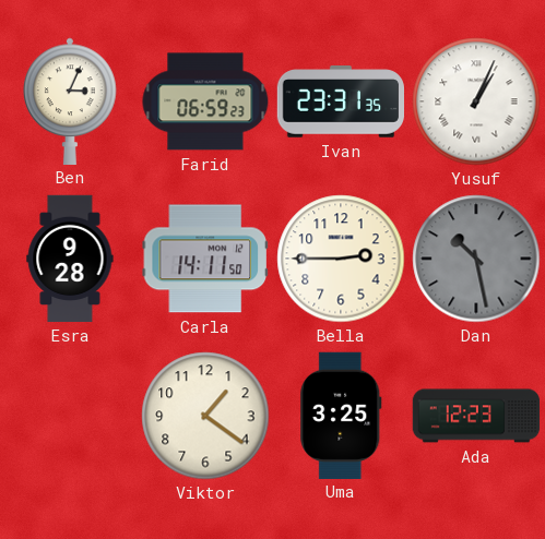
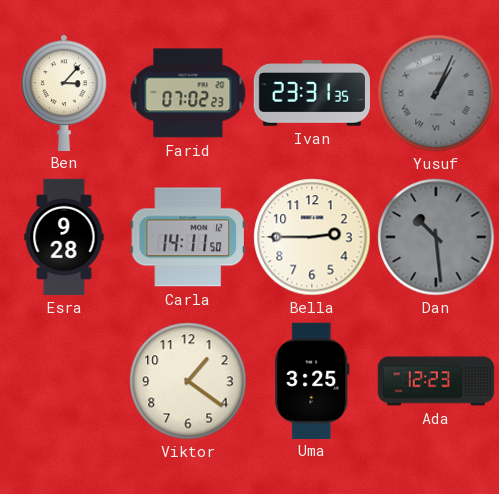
Ben: 3:04 -> 3:07
Farid: 06:59 -> 07:02
Yusuf dial: white -> grey
Dan: 10:28 -> 10:29
